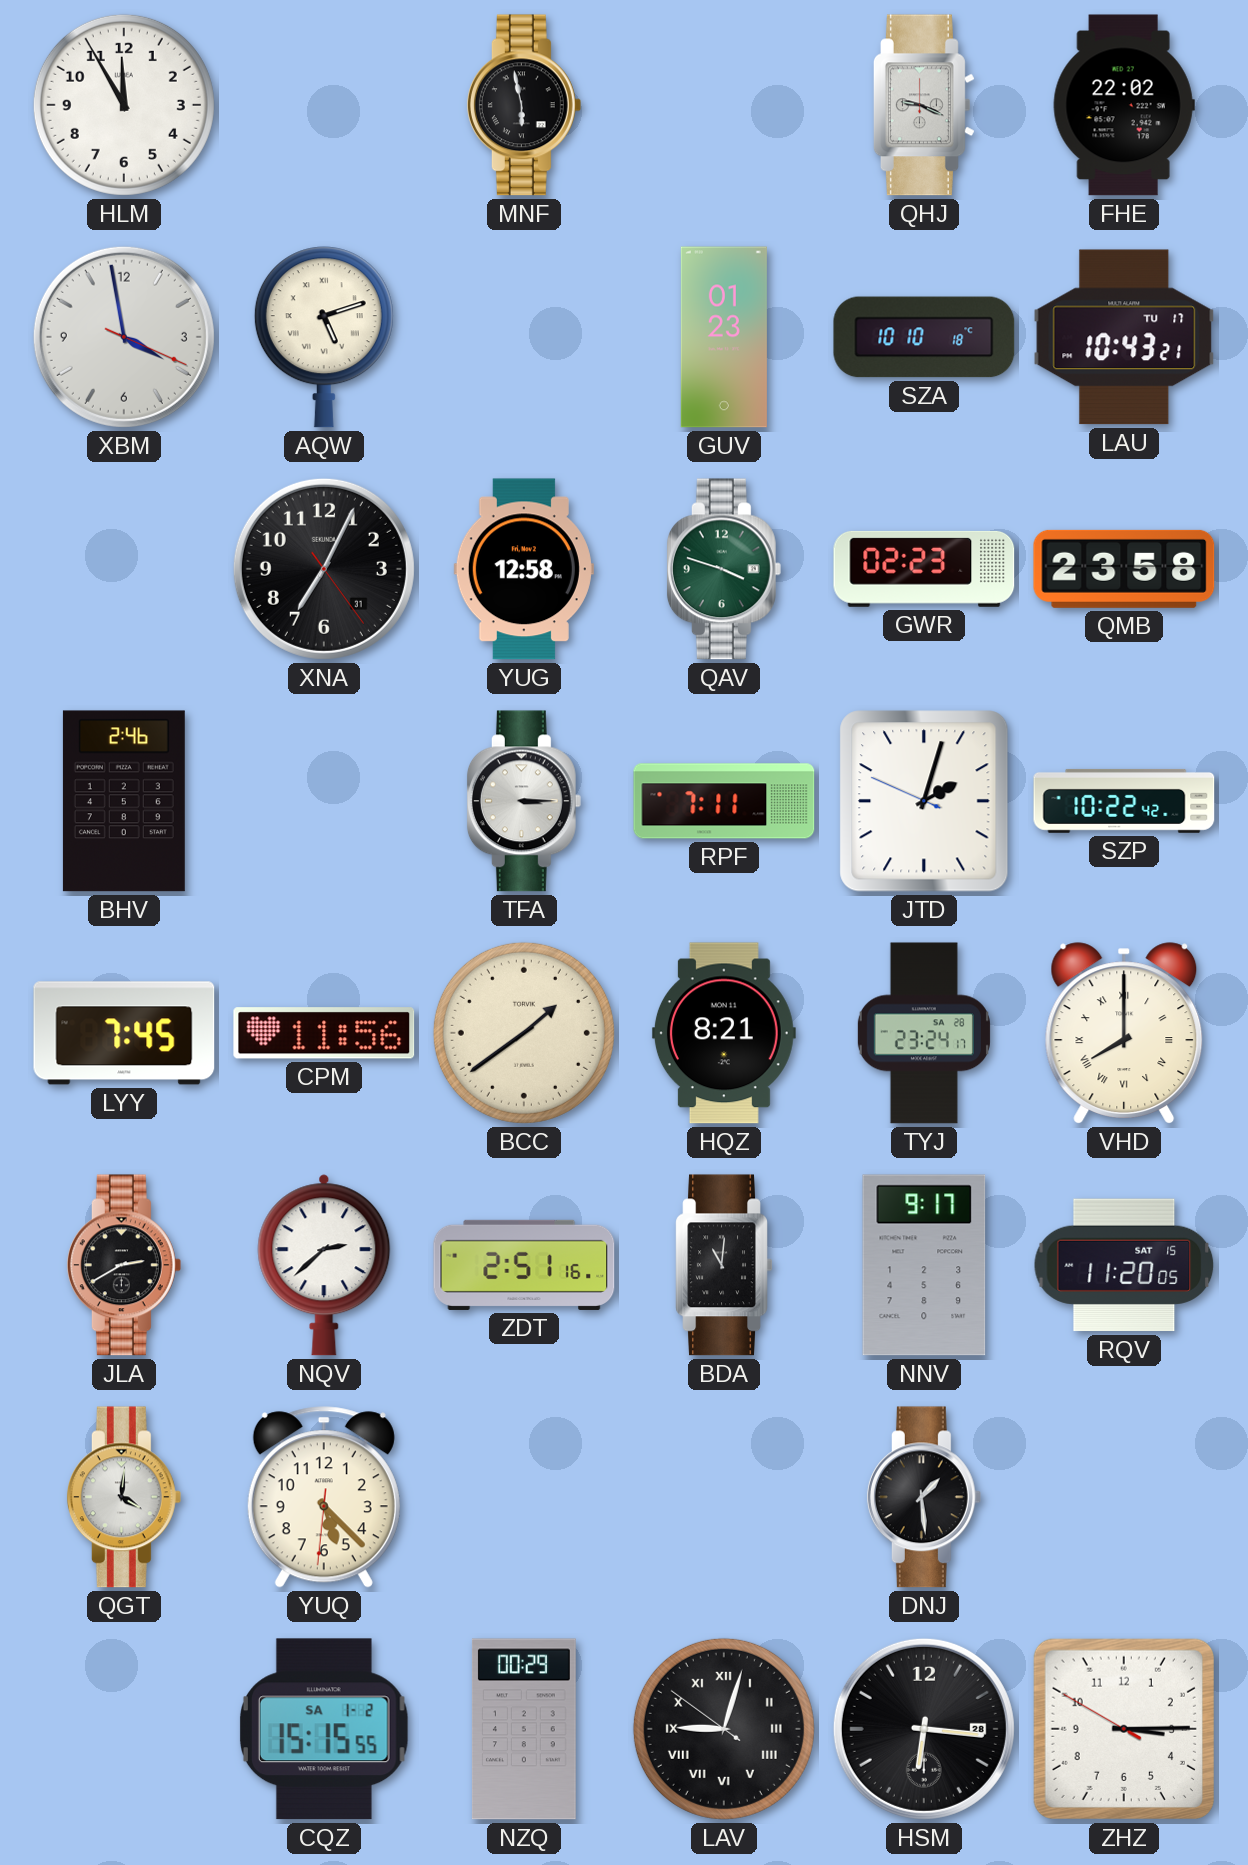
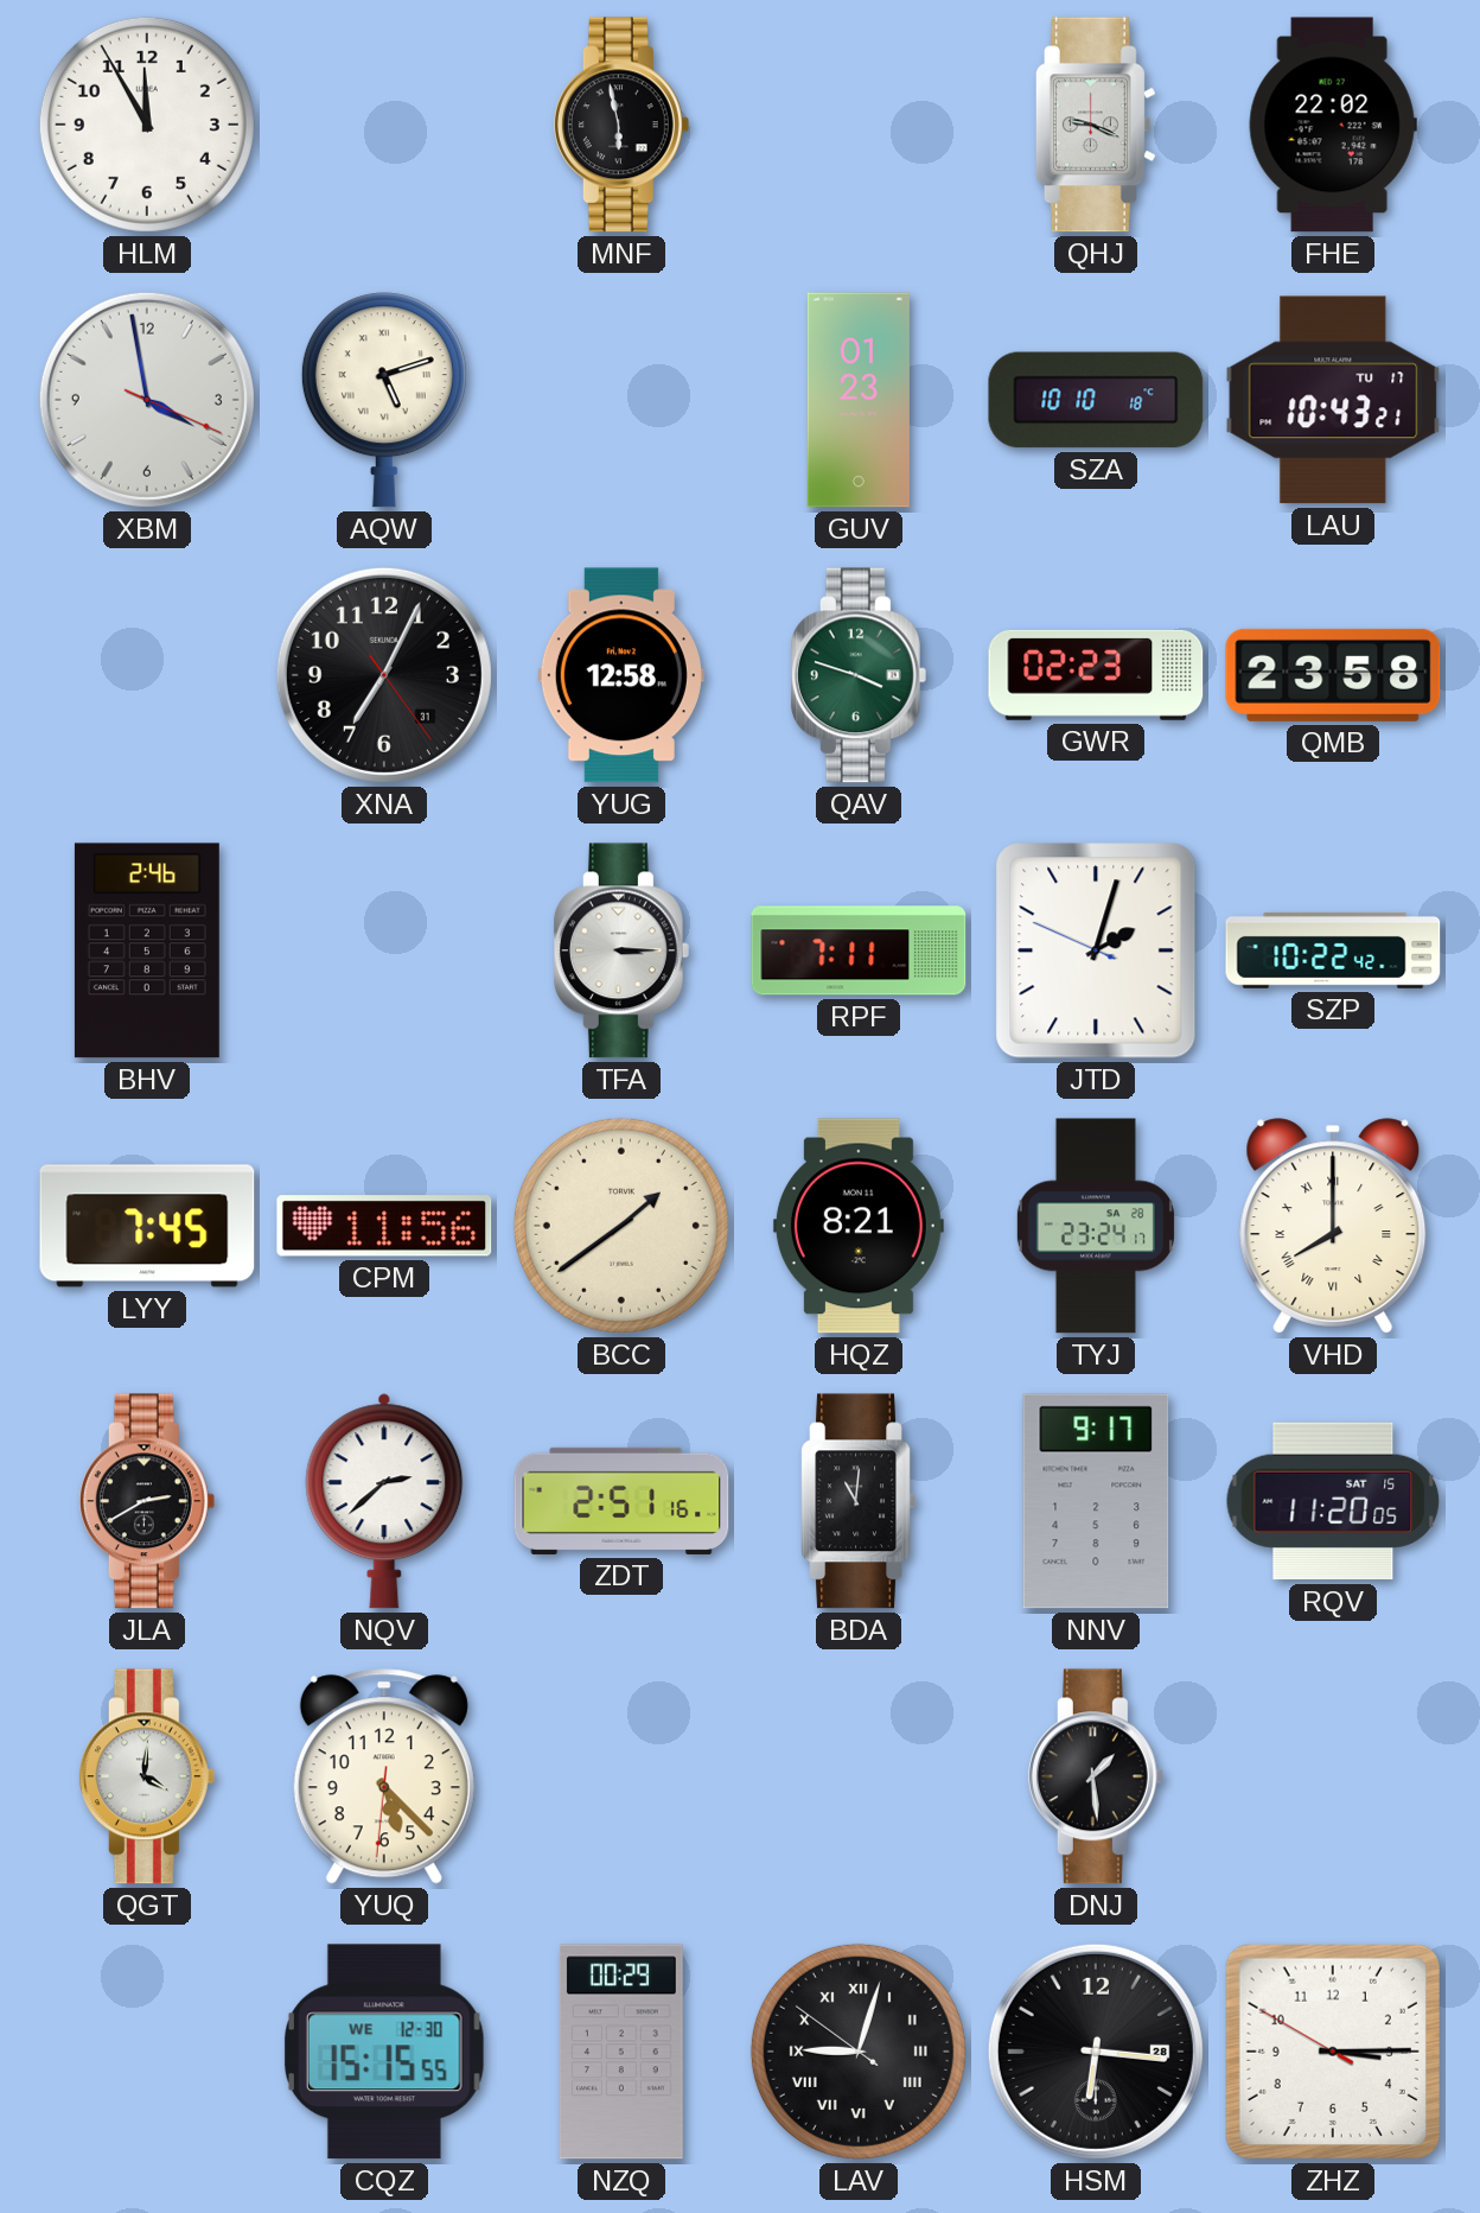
CQZ date: SA 1-2 -> WE 12-30
